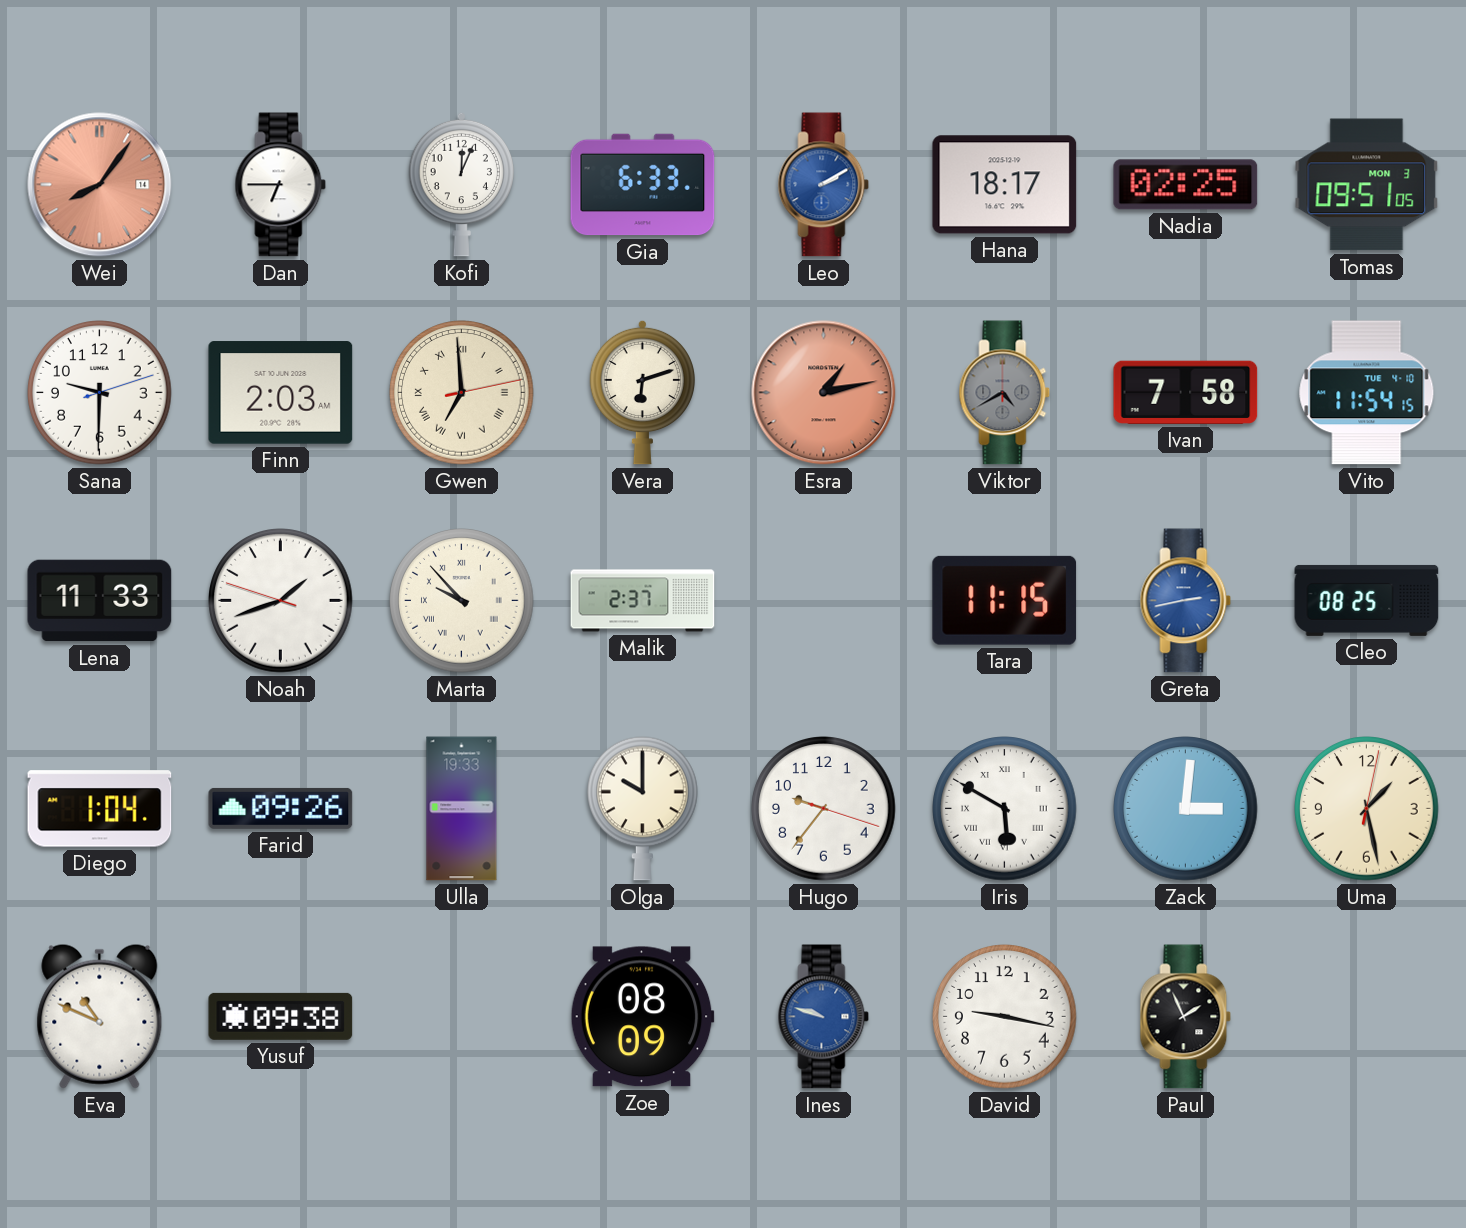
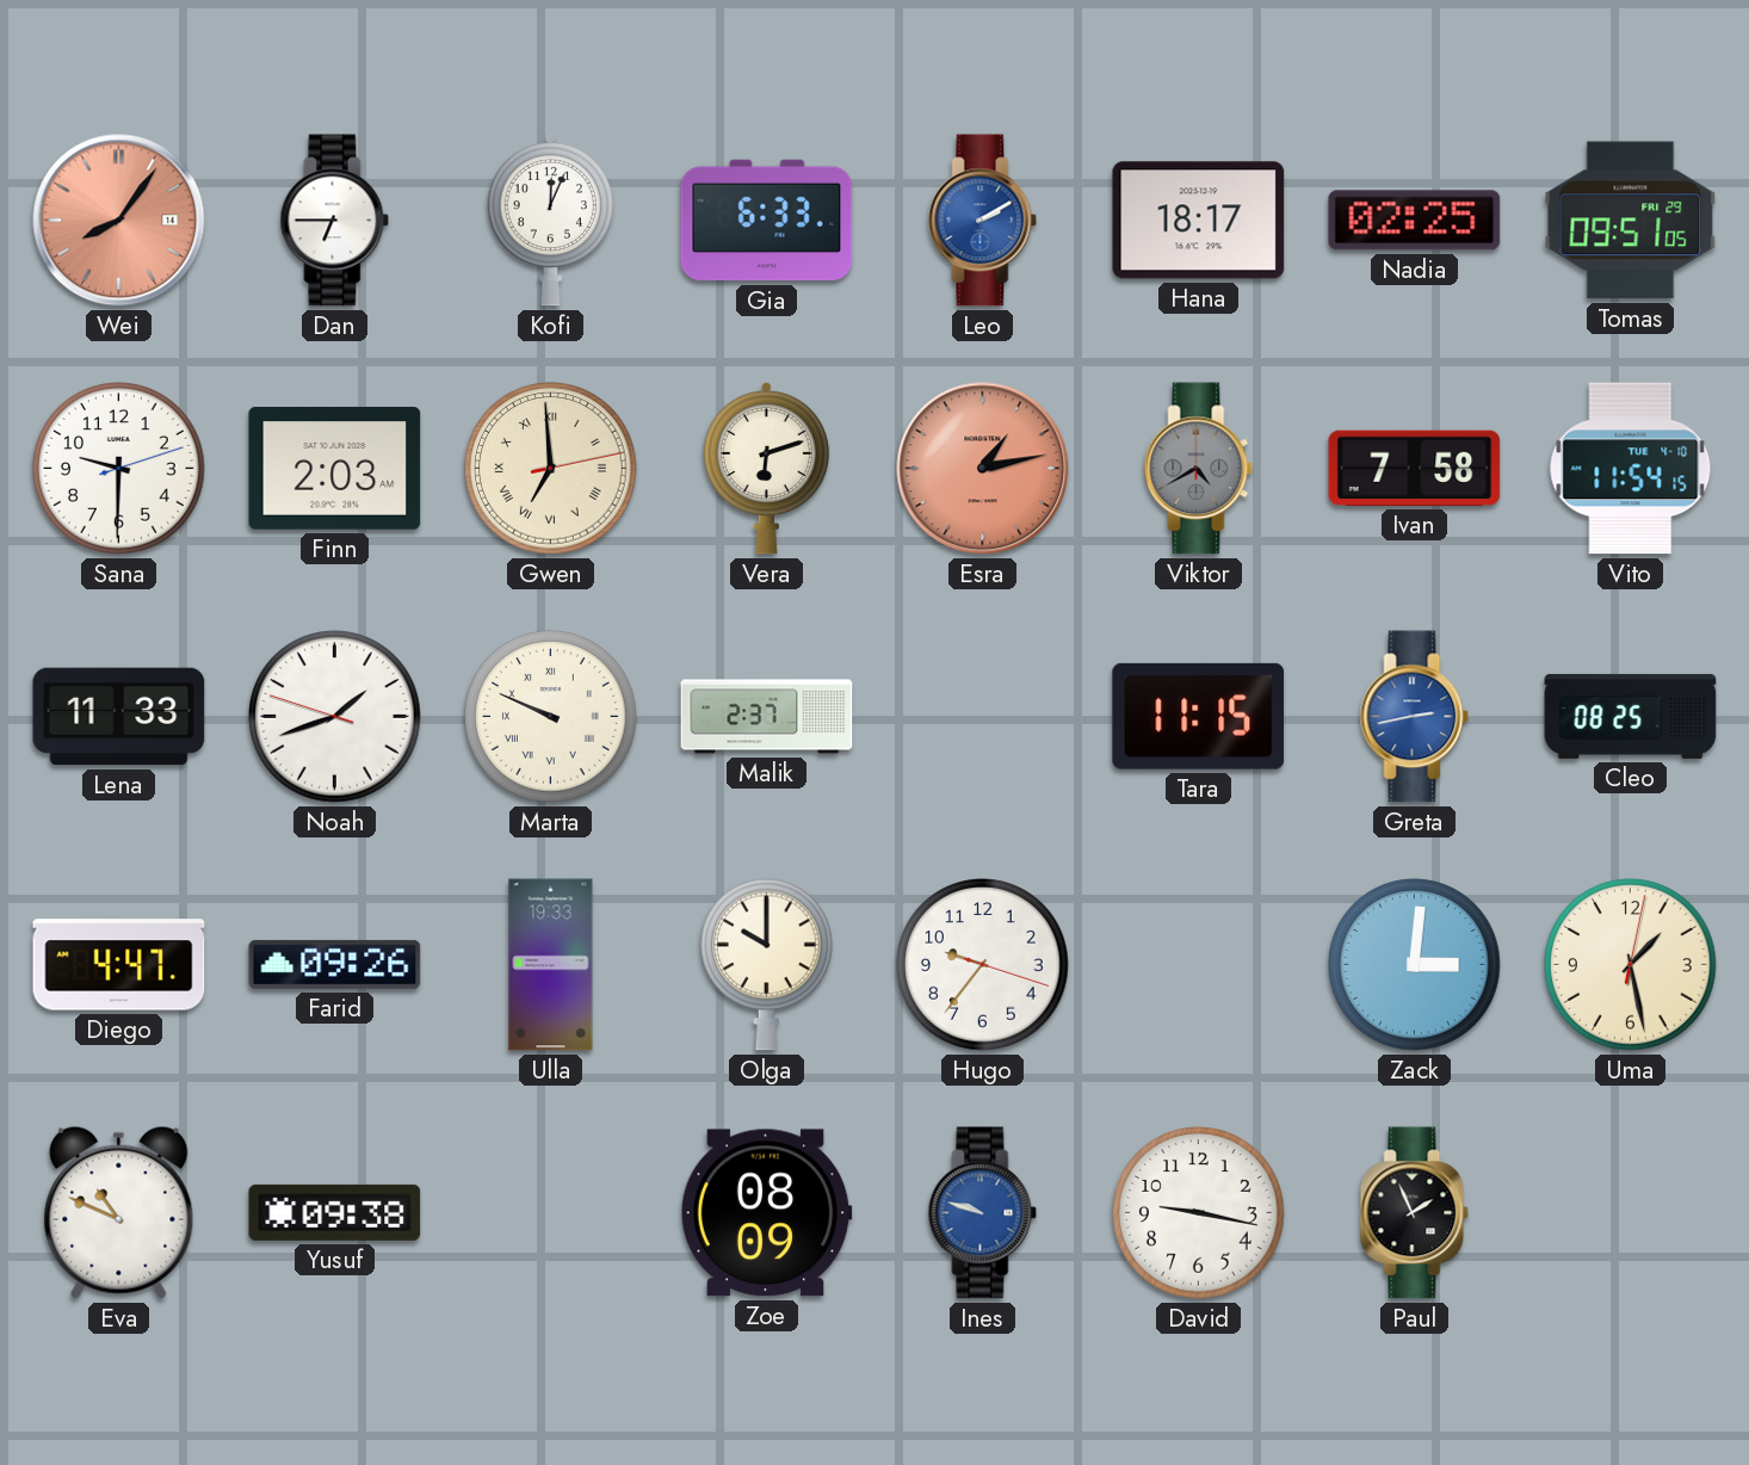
Tomas date: MON 3 -> FRI 29
Marta: 9:53 -> 9:49
Diego: 1:04 -> 4:47
Iris: 5:50 -> none
